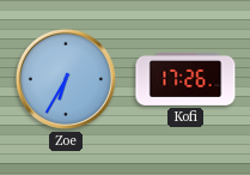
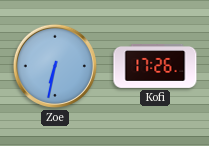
Zoe: 6:35 -> 6:32
